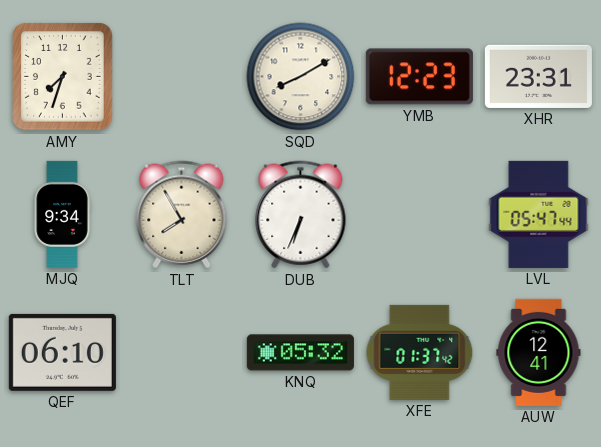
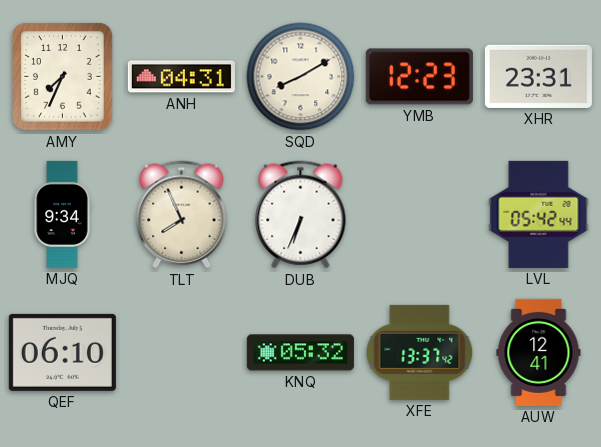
AMY: 7:33 -> 7:34
ANH: none -> 04:31
TLT: 7:55 -> 7:56
LVL: 05:47 -> 05:42
XFE: 01:37 -> 13:37
